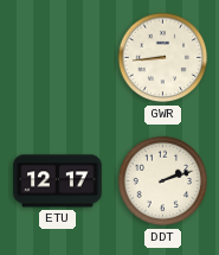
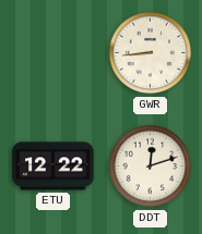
ETU: 12:17 -> 12:22
DDT: 2:12 -> 12:12
